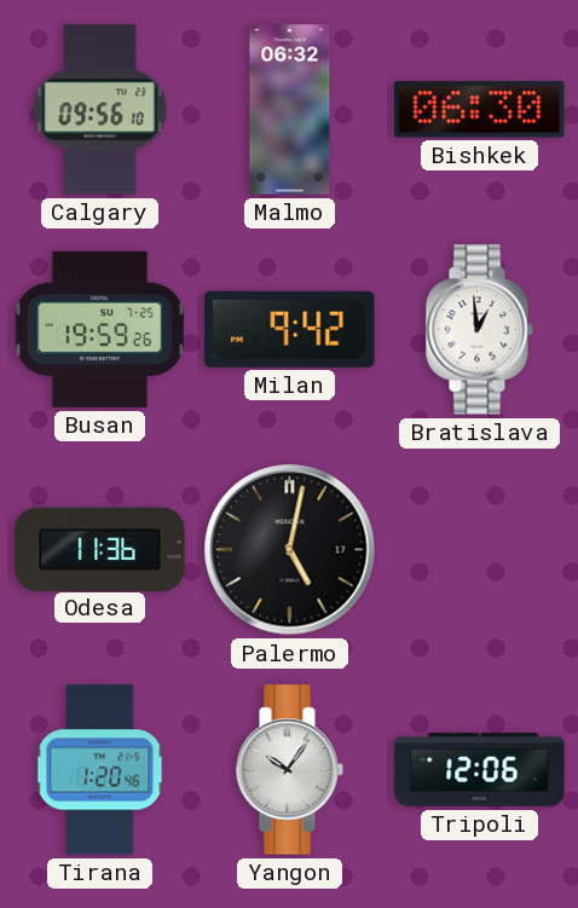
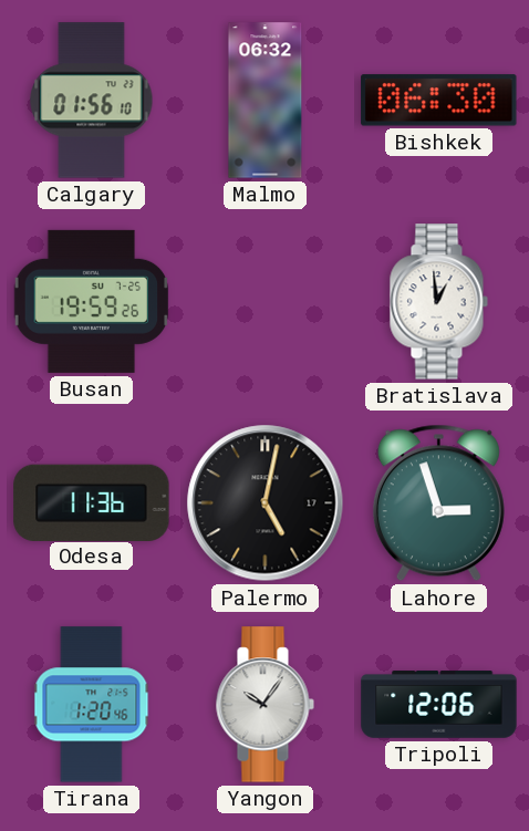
Calgary: 09:56 -> 01:56
Milan: 9:42 -> none
Lahore: none -> 2:57
